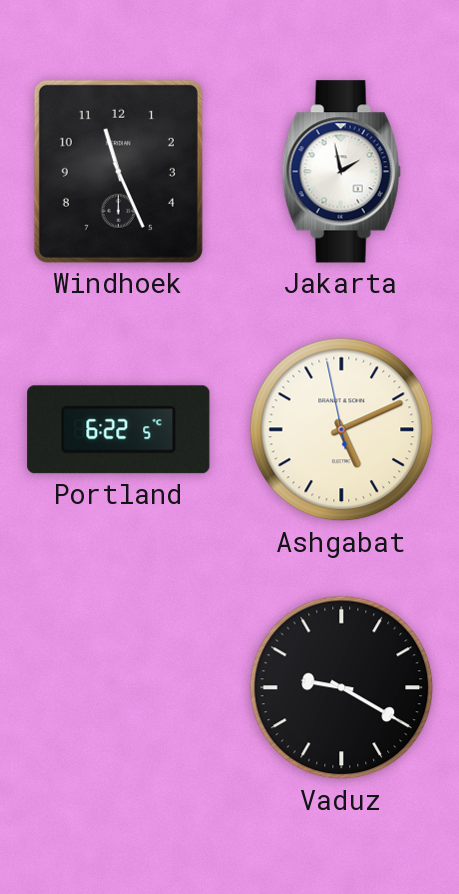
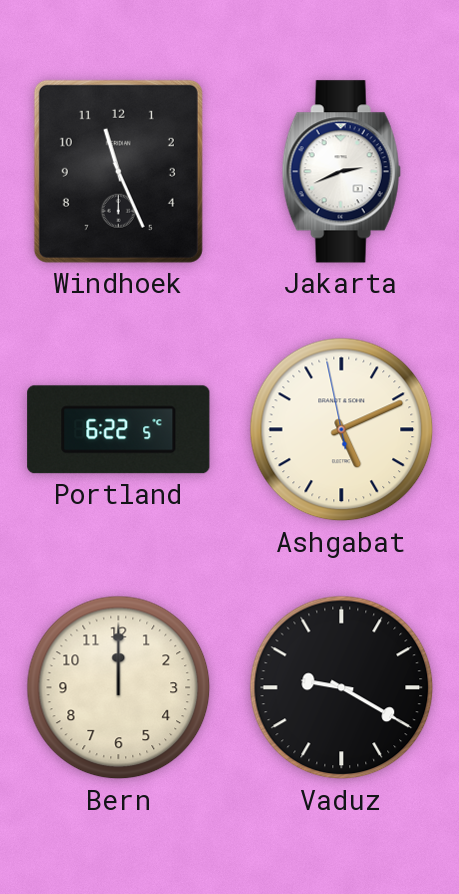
Jakarta: 1:58 -> 2:41
Bern: none -> 12:00
